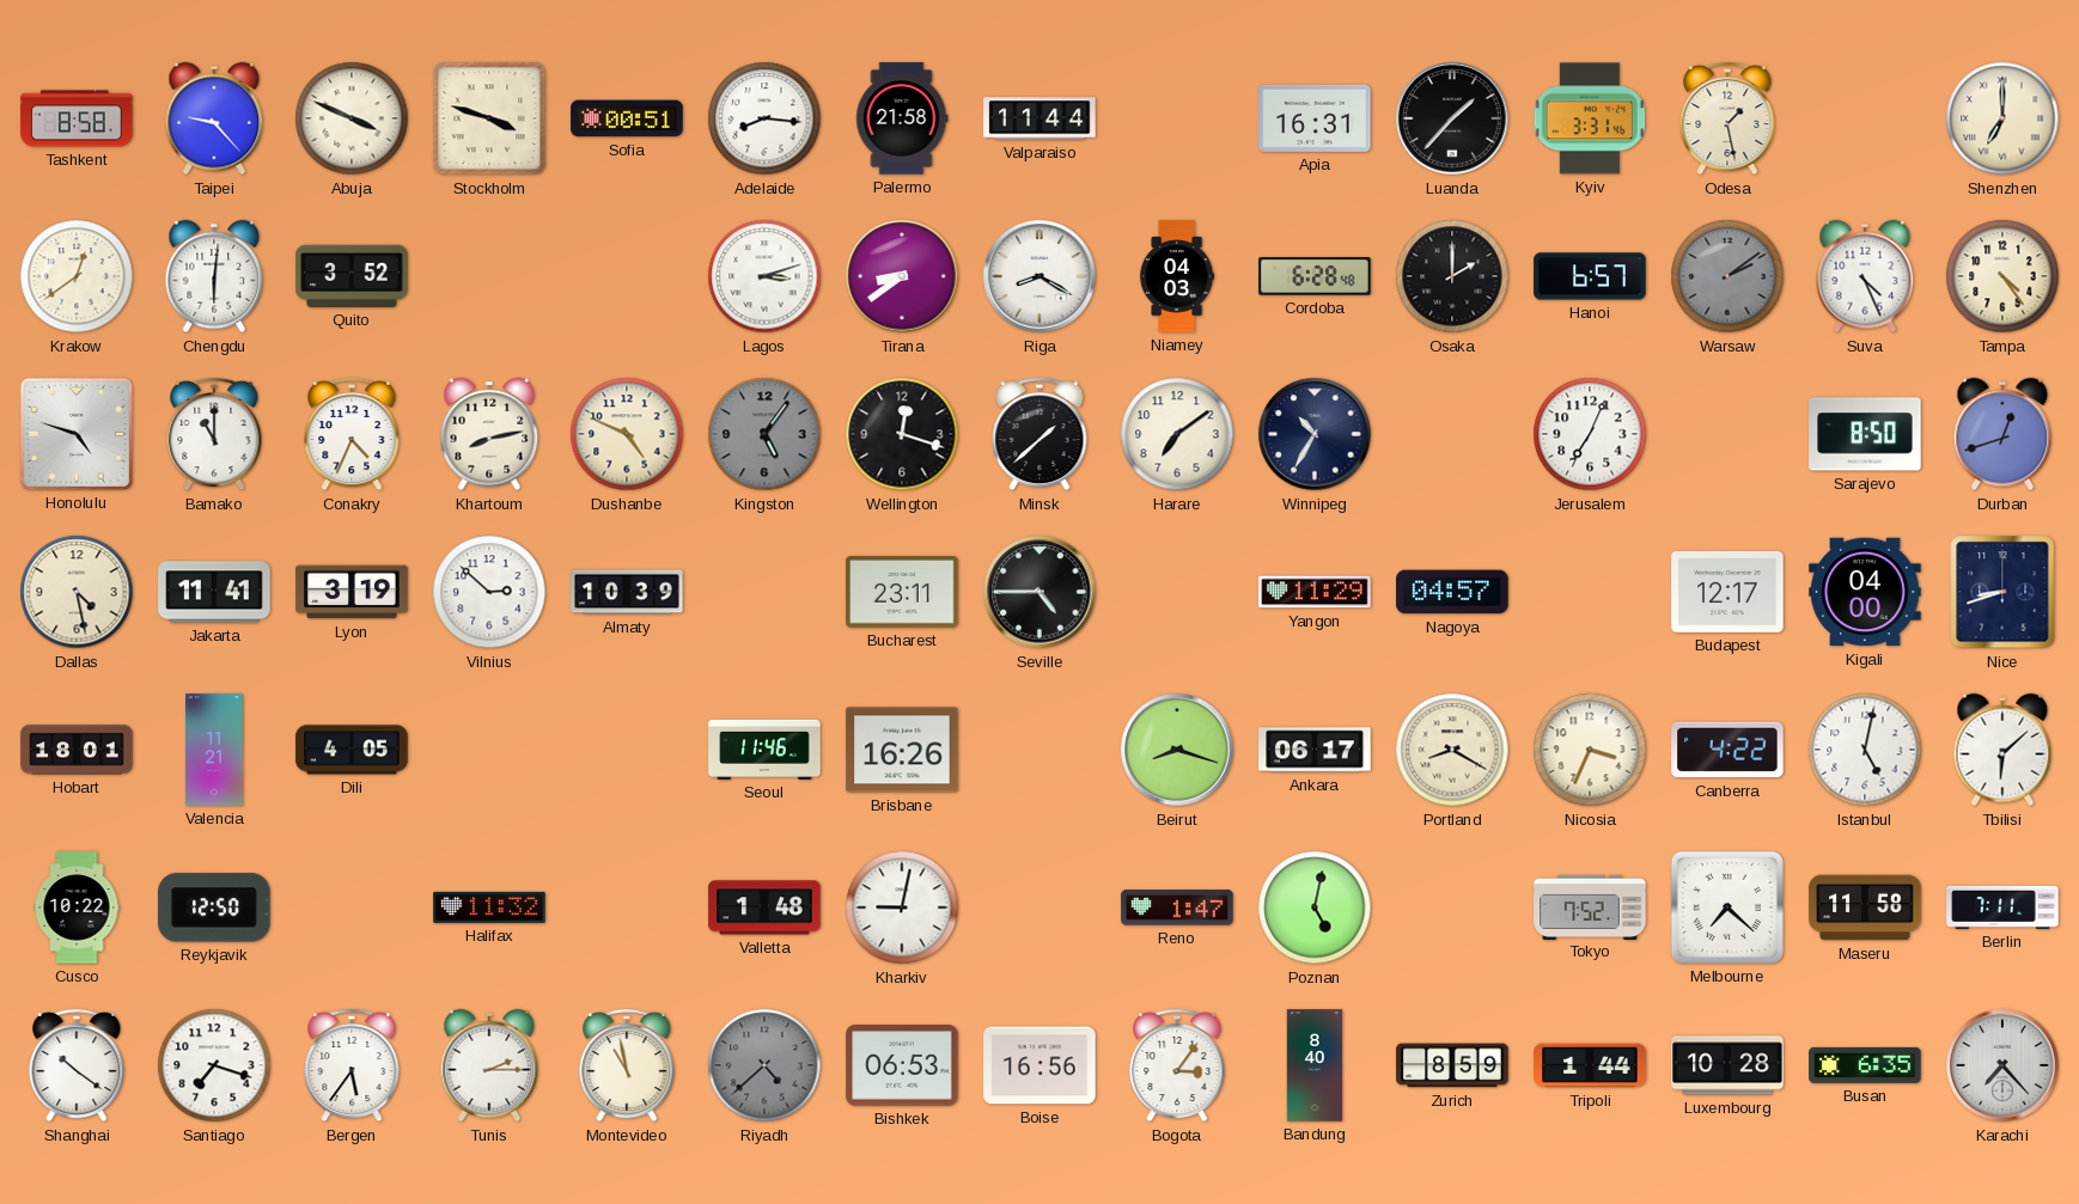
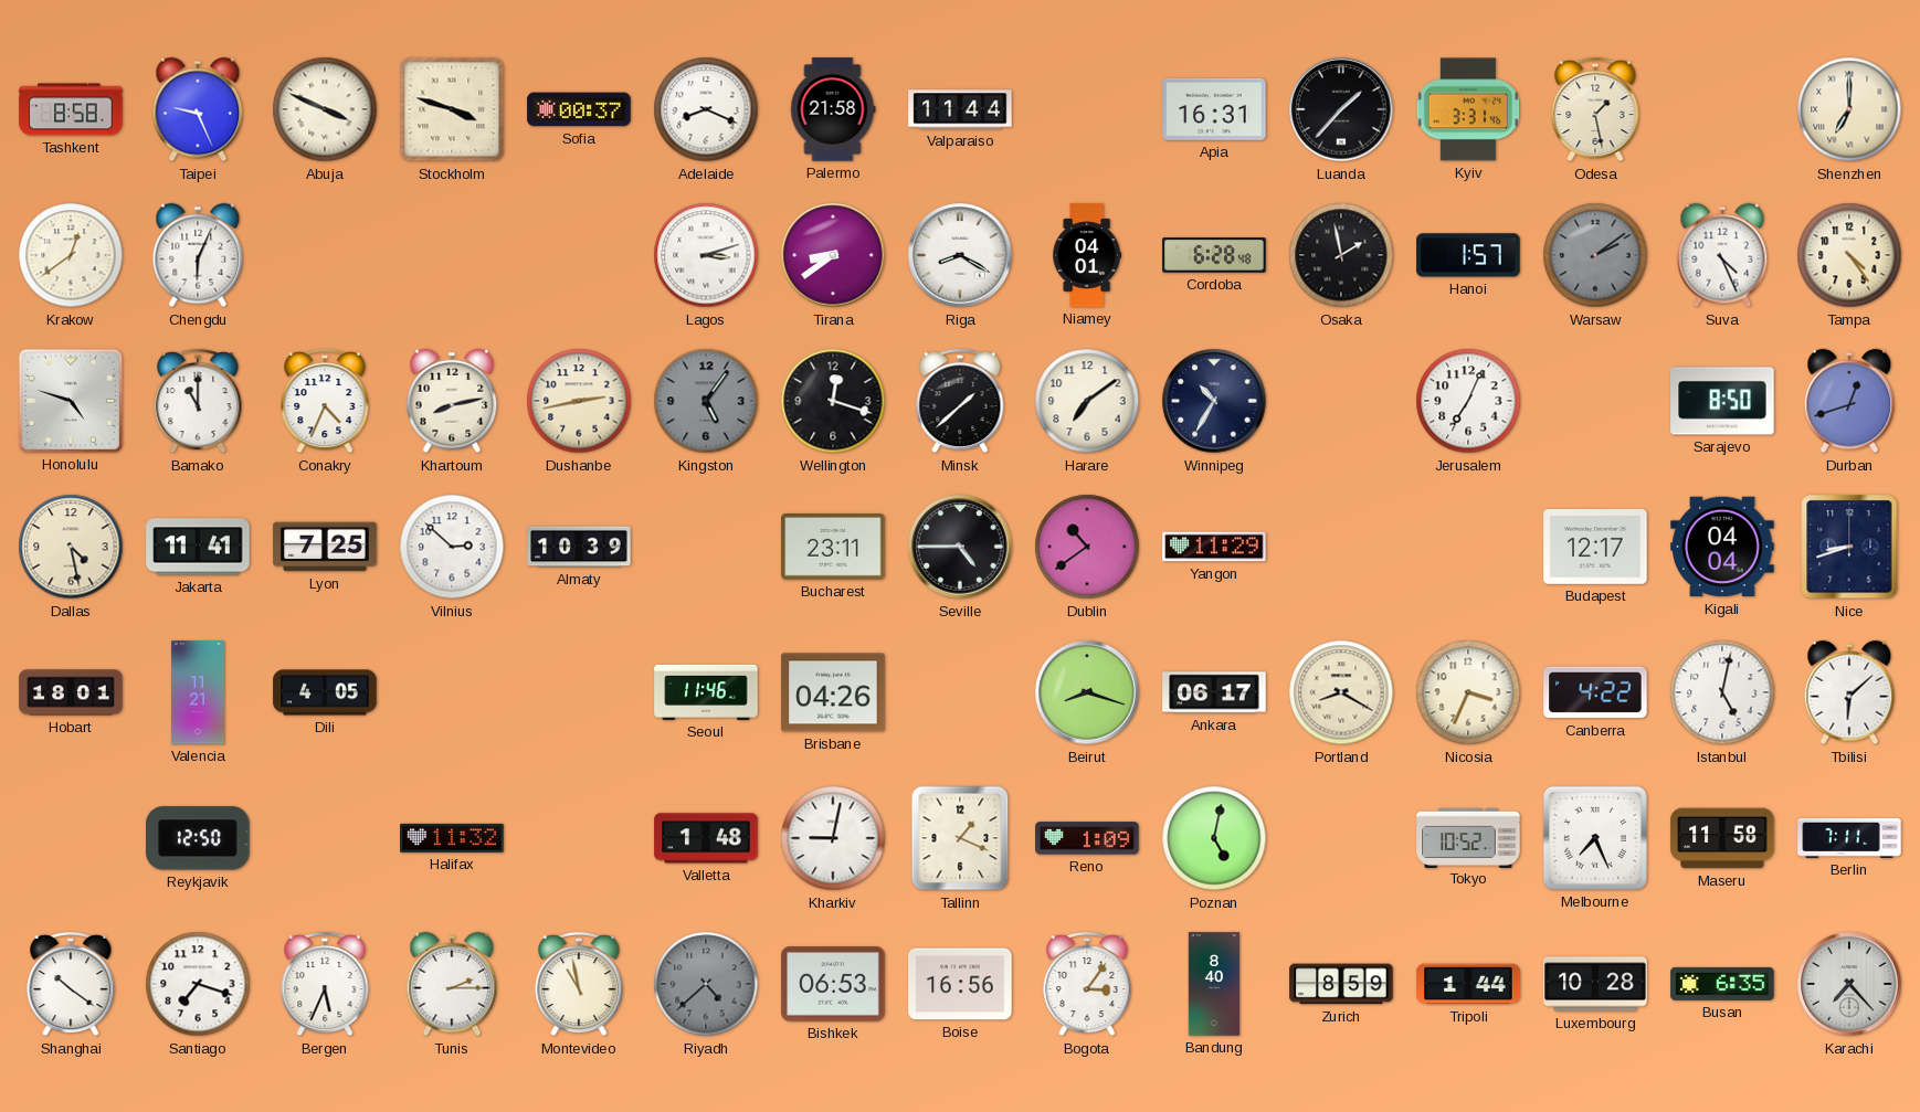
Taipei: 9:23 -> 9:26
Sofia: 00:51 -> 00:37
Adelaide: 8:16 -> 8:19
Chengdu: 6:01 -> 6:04
Quito: 3:52 -> none
Niamey: 04:03 -> 04:01
Osaka: 2:00 -> 1:58
Hanoi: 6:57 -> 1:57
Dushanbe: 4:49 -> 2:43
Lyon: 3:19 -> 7:25
Dublin: none -> 10:39
Nagoya: 04:57 -> none
Kigali: 04:00 -> 04:04
Brisbane: 16:26 -> 04:26
Cusco: 10:22 -> none
Tallinn: none -> 1:19
Reno: 1:47 -> 1:09
Tokyo: 7:52 -> 10:52
Melbourne: 7:22 -> 7:26
Bergen: 5:36 -> 5:34
